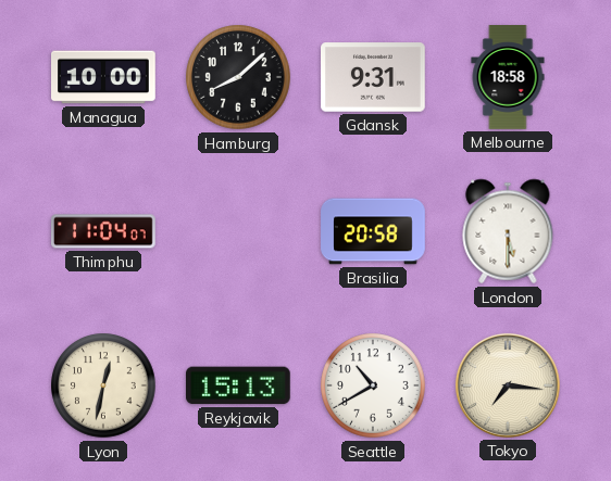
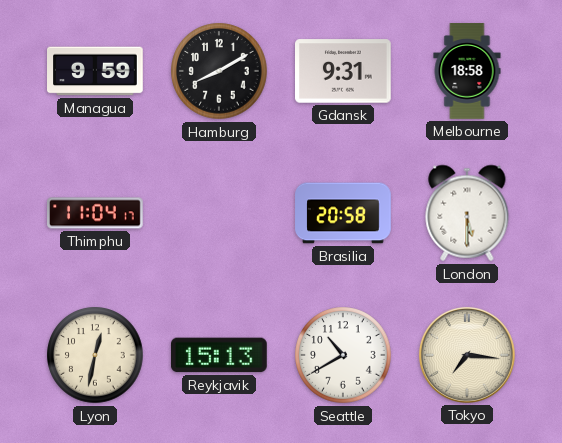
Managua: 10:00 -> 9:59
Hamburg: 8:08 -> 8:10
Thimphu: 11:04:07 -> 11:04:17
